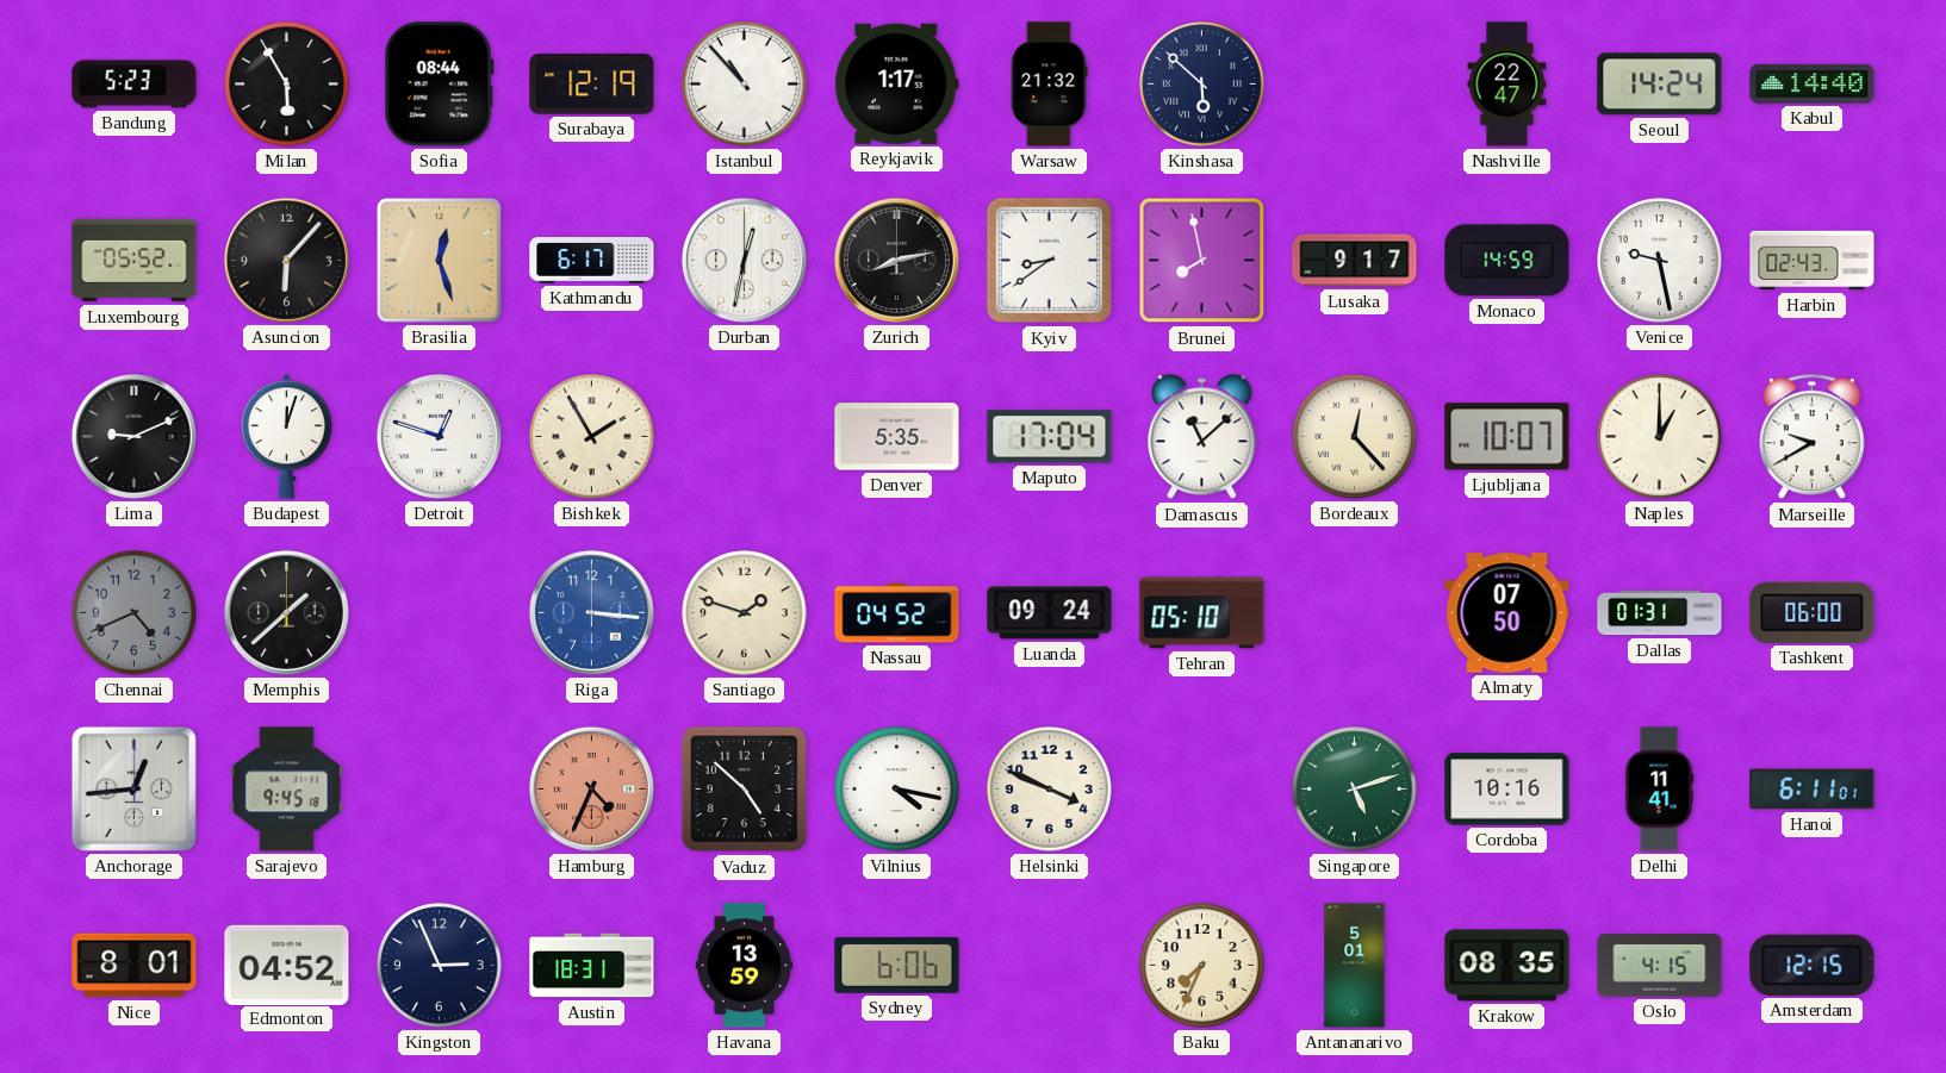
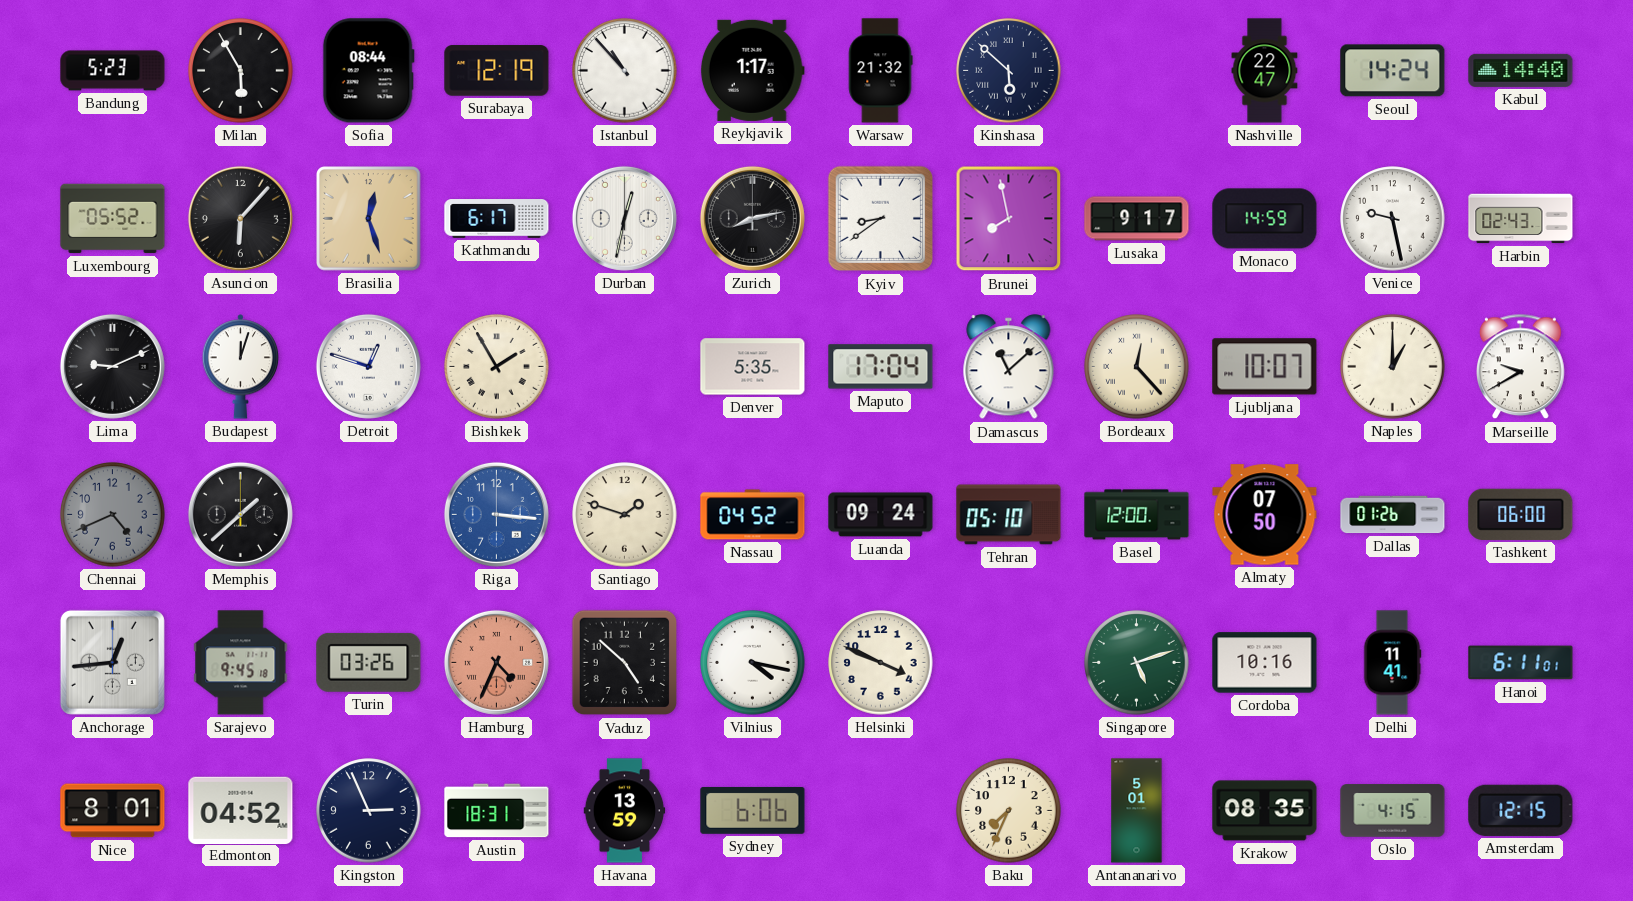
Basel: none -> 12:00
Dallas: 01:31 -> 01:26
Turin: none -> 03:26
